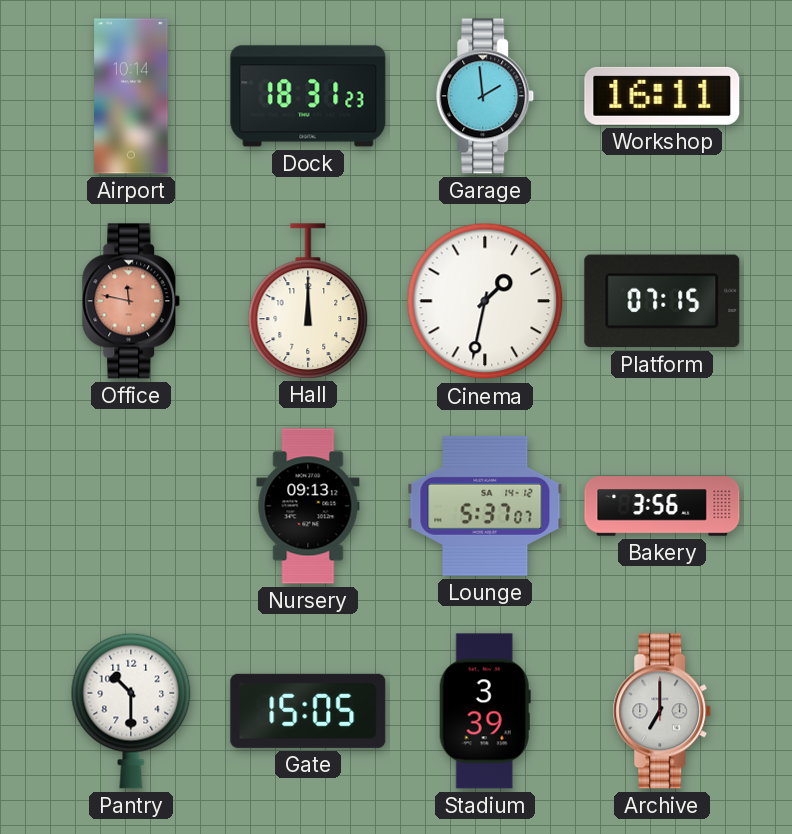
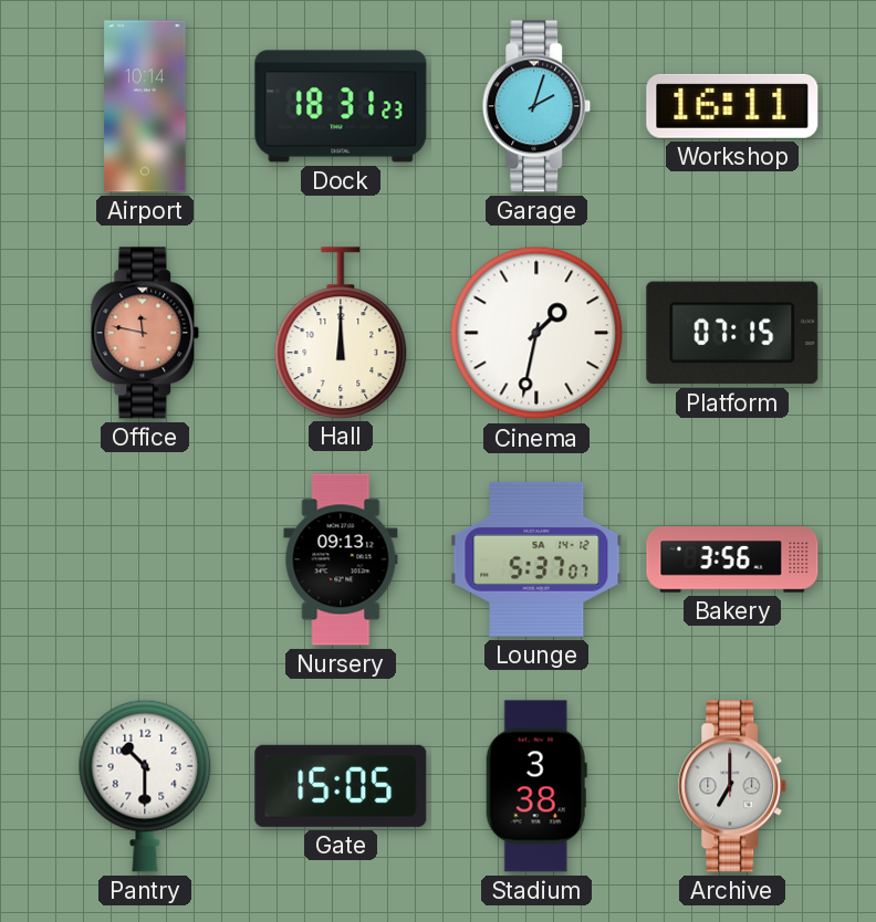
Garage: 1:59 -> 2:03
Stadium: 3:39 -> 3:38
